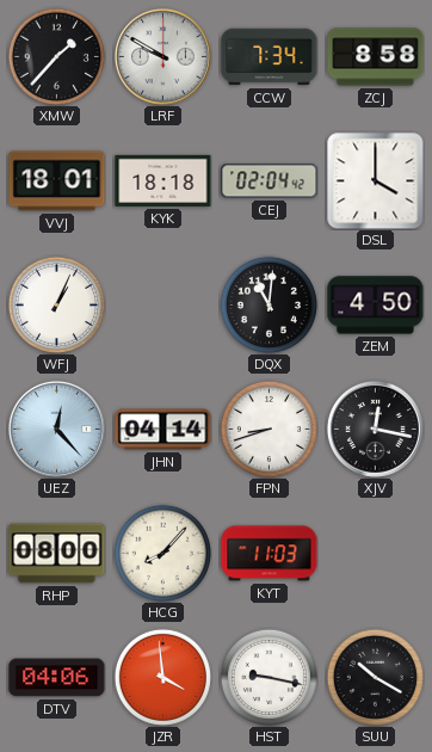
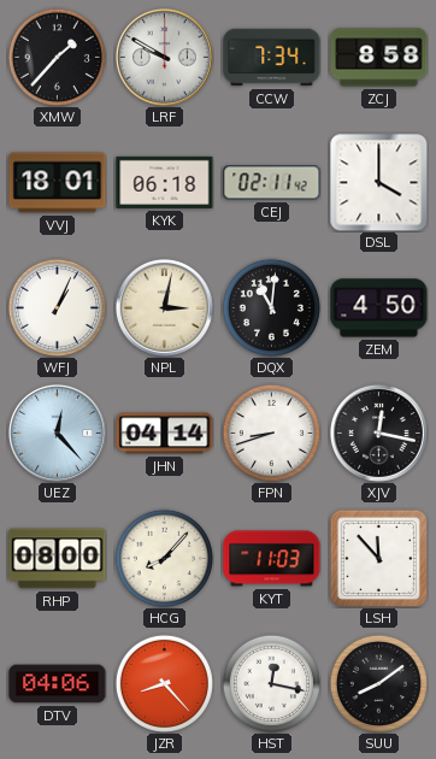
KYK: 18:18 -> 06:18
CEJ: 02:04 -> 02:11
NPL: none -> 3:02
LSH: none -> 11:53
JZR: 3:59 -> 8:23
HST: 9:17 -> 12:17
SUU: 10:20 -> 8:09
